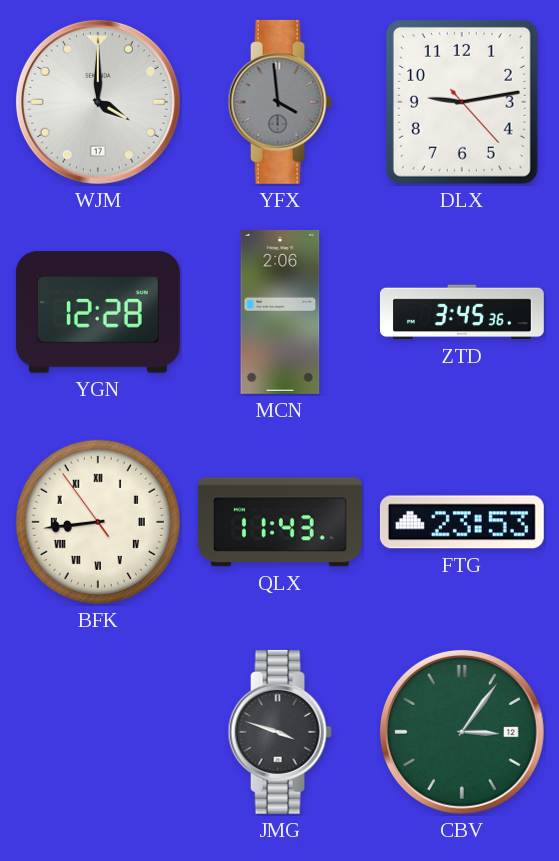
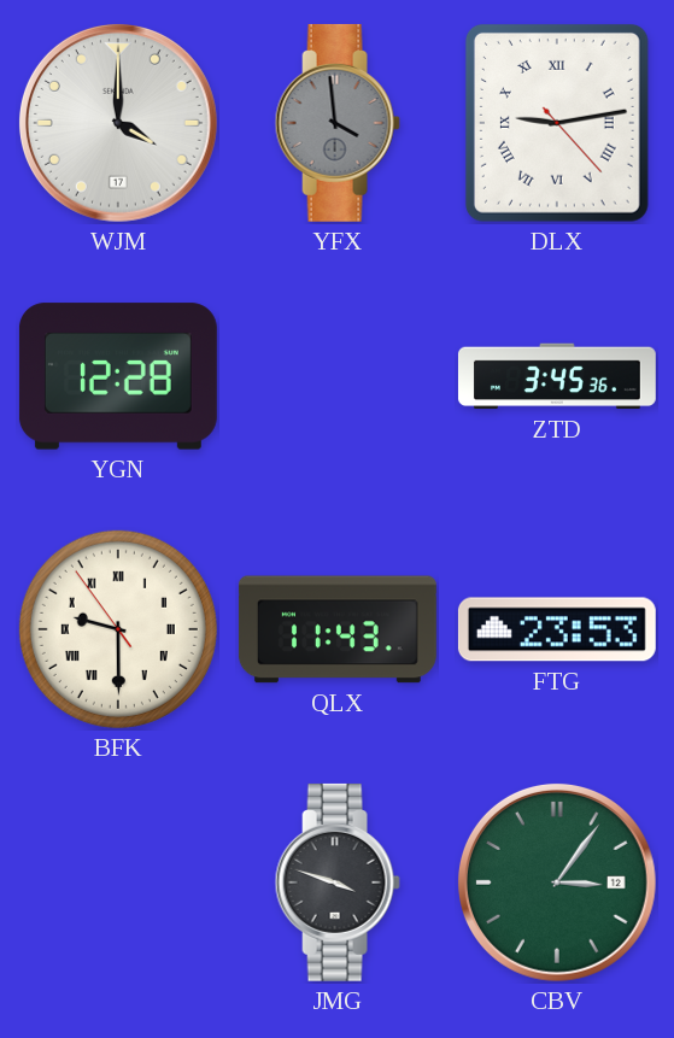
DLX numerals: Arabic -> Roman
MCN: 2:06 -> none
BFK: 8:43 -> 9:29
